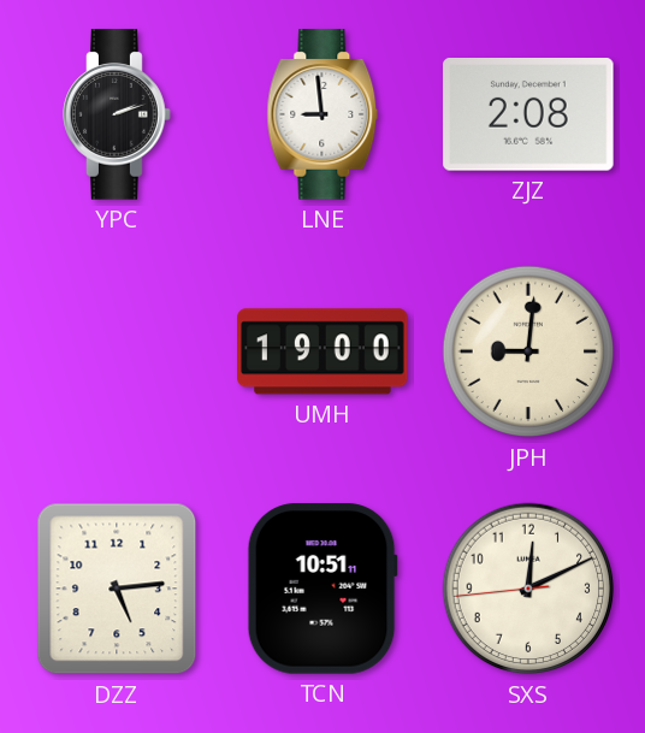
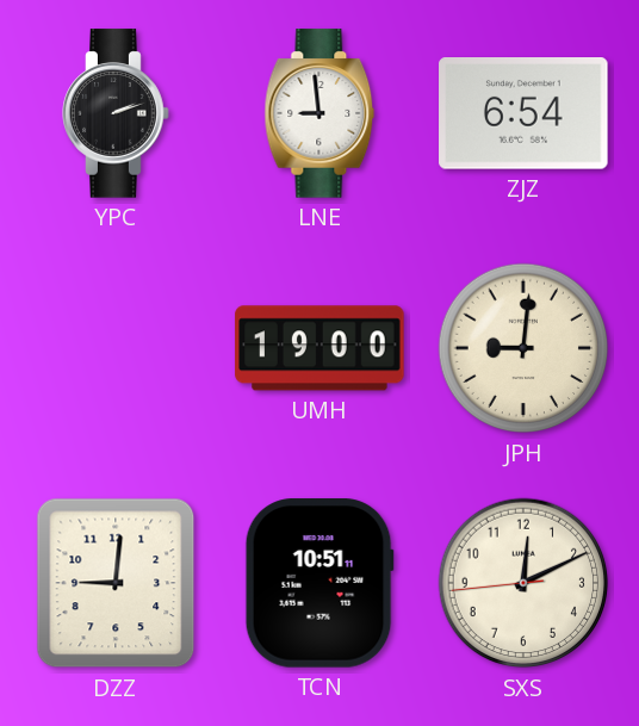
ZJZ: 2:08 -> 6:54
DZZ: 5:14 -> 9:01
